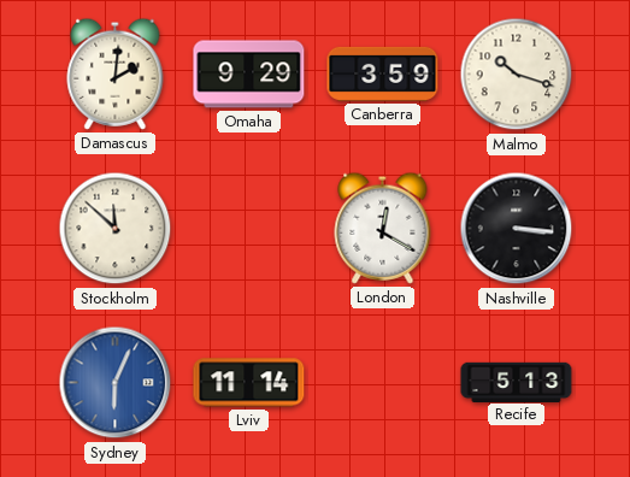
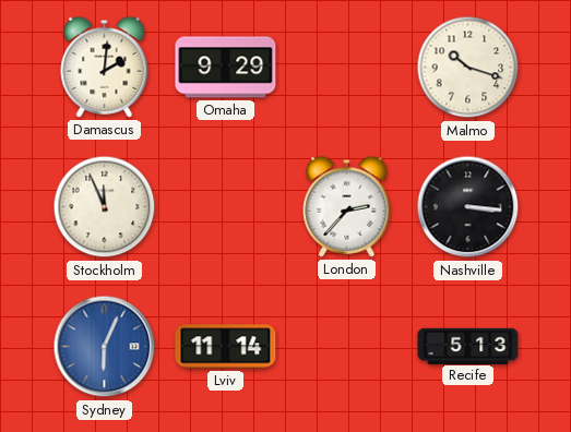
Canberra: 3:59 -> none
Stockholm: 11:52 -> 11:56
London: 12:20 -> 2:37
